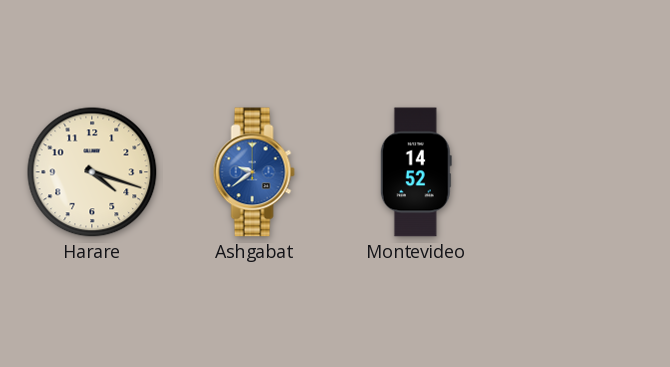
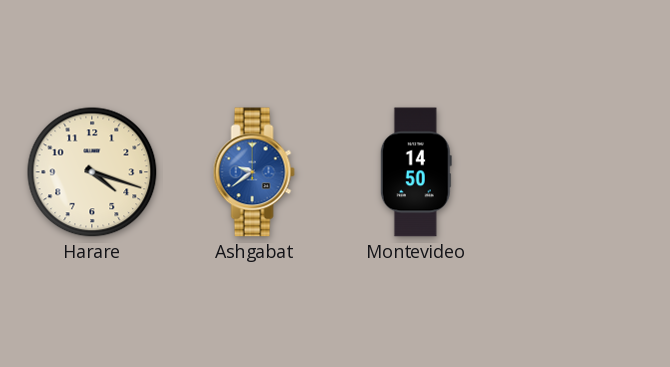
Montevideo: 14:52 -> 14:50
